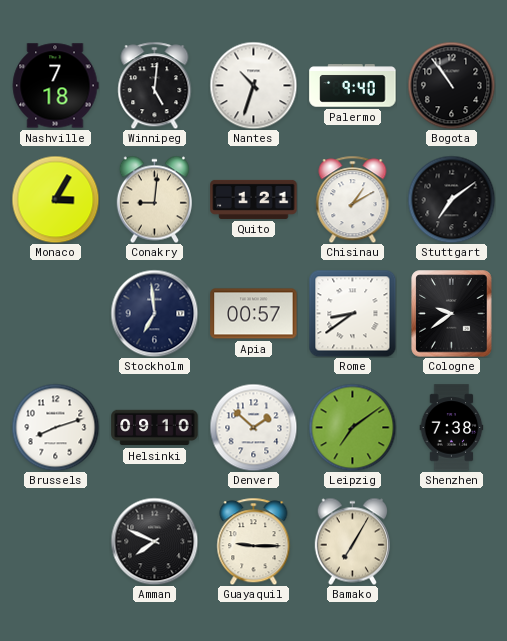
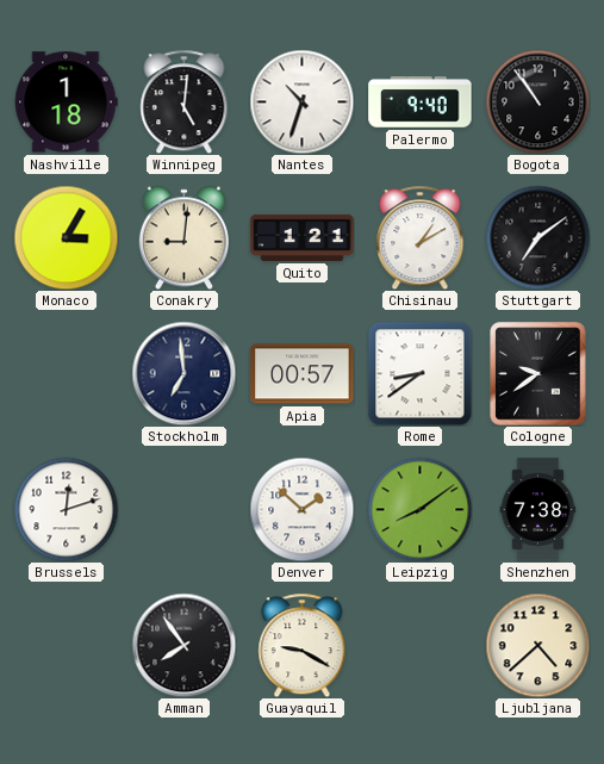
Nashville: 7:18 -> 1:18
Brussels: 8:12 -> 12:12
Helsinki: 09:10 -> none
Leipzig: 7:09 -> 8:09
Amman: 7:49 -> 7:54
Guayaquil: 9:15 -> 9:20
Bamako: 7:05 -> none
Ljubljana: none -> 4:38
